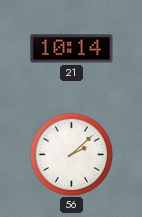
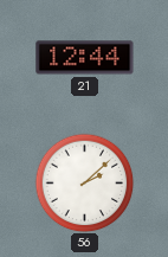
21: 10:14 -> 12:44
